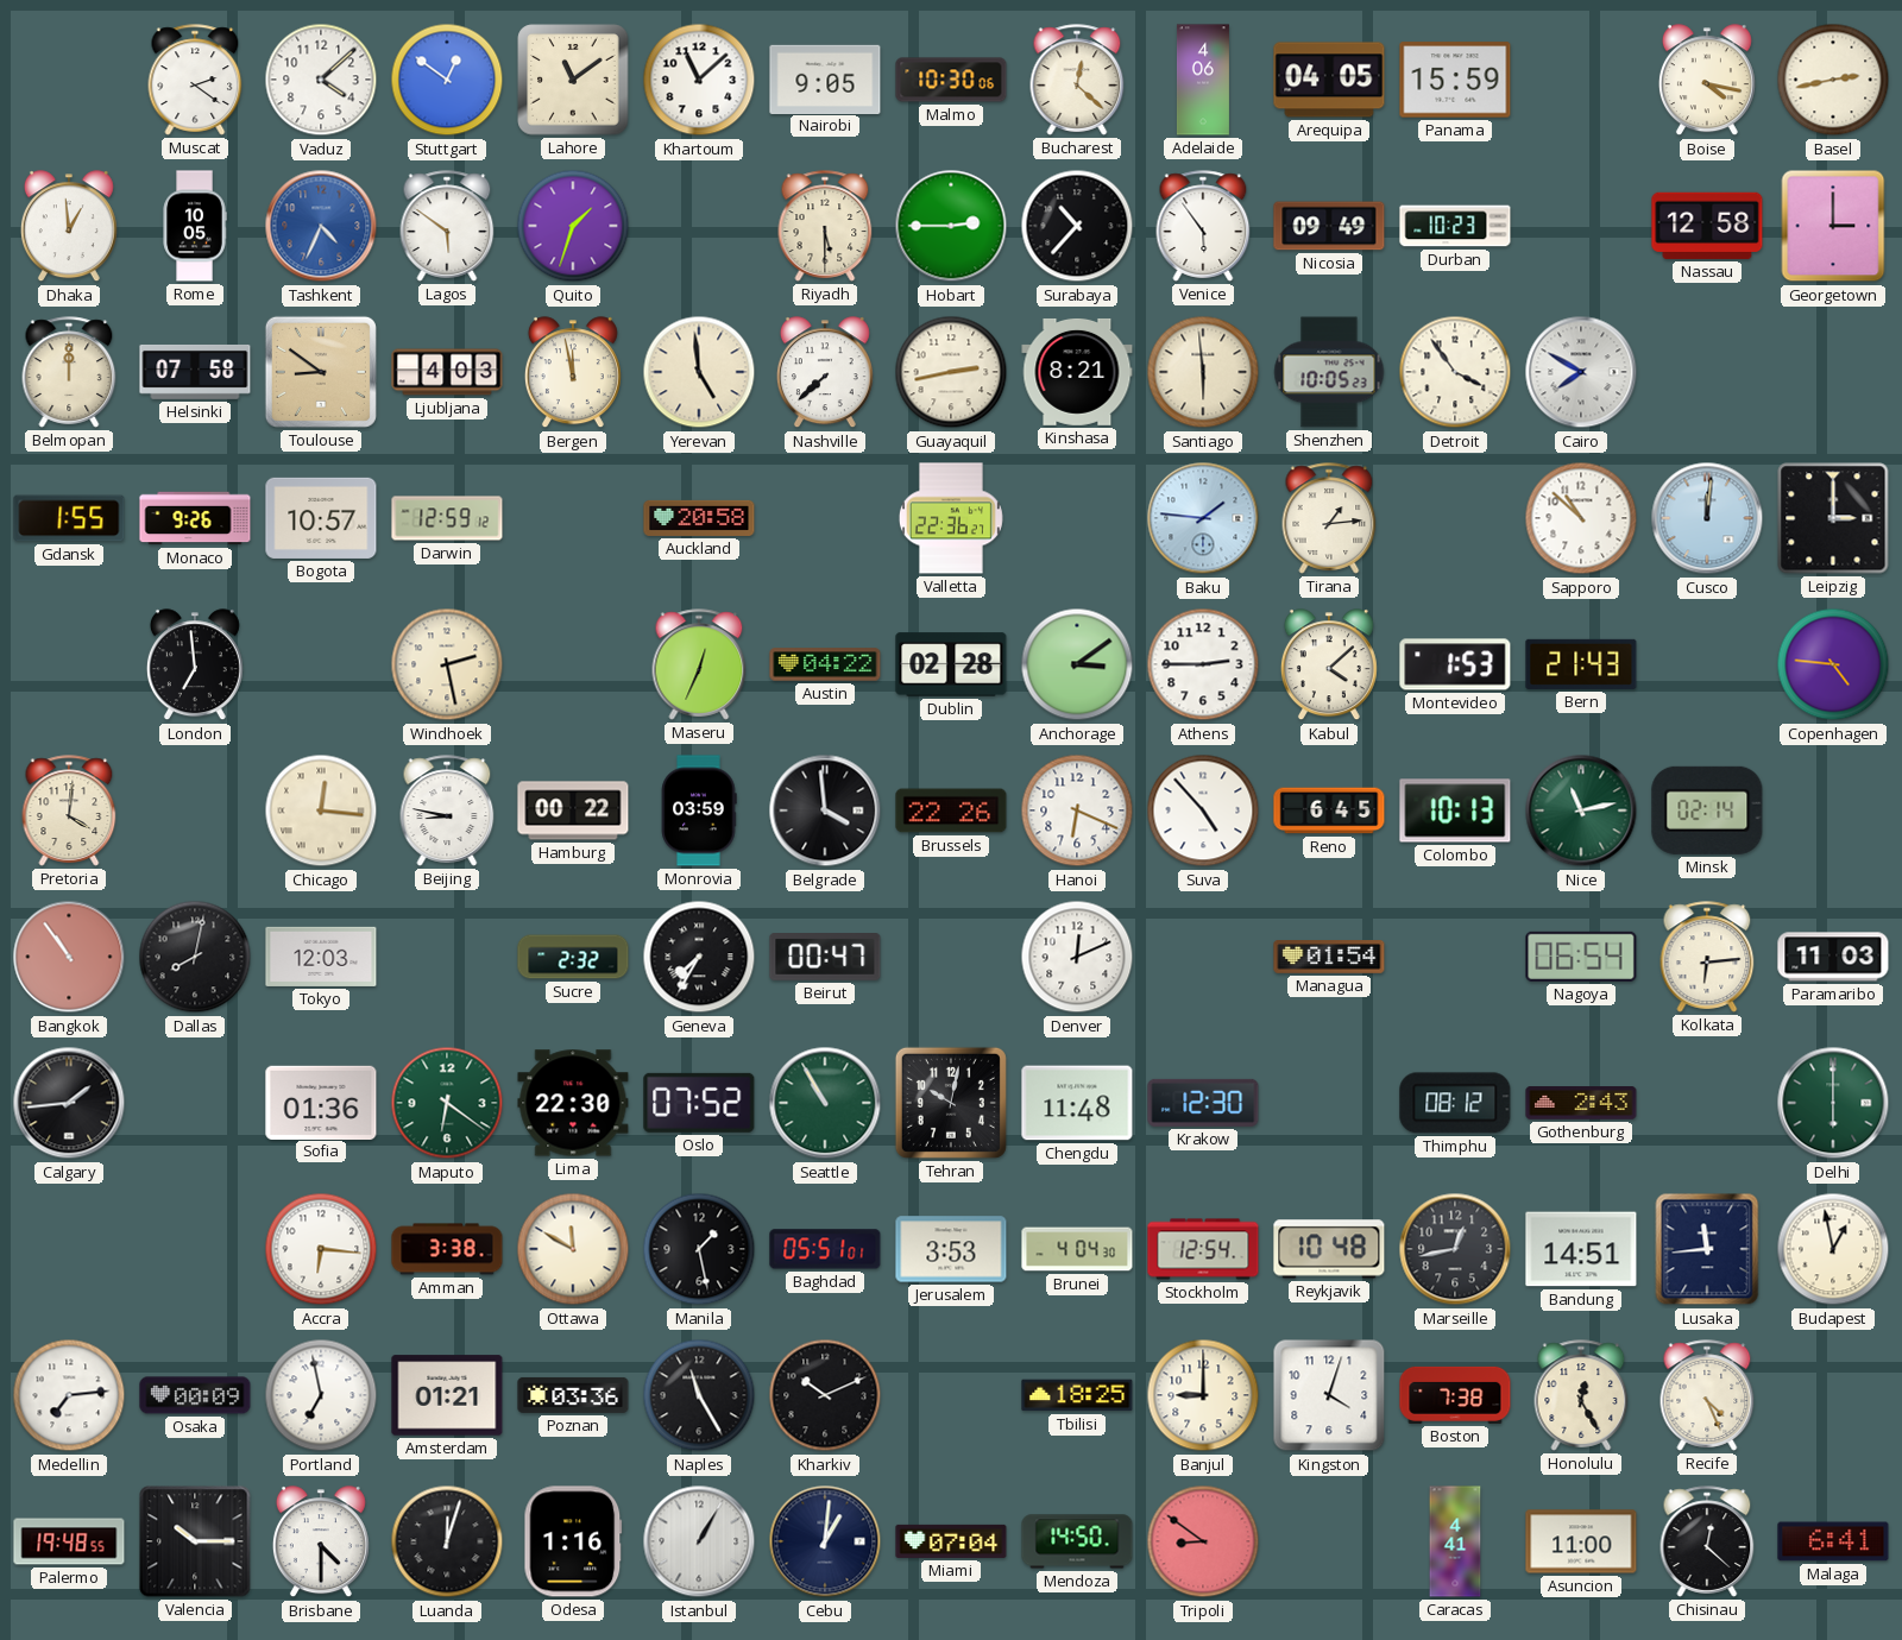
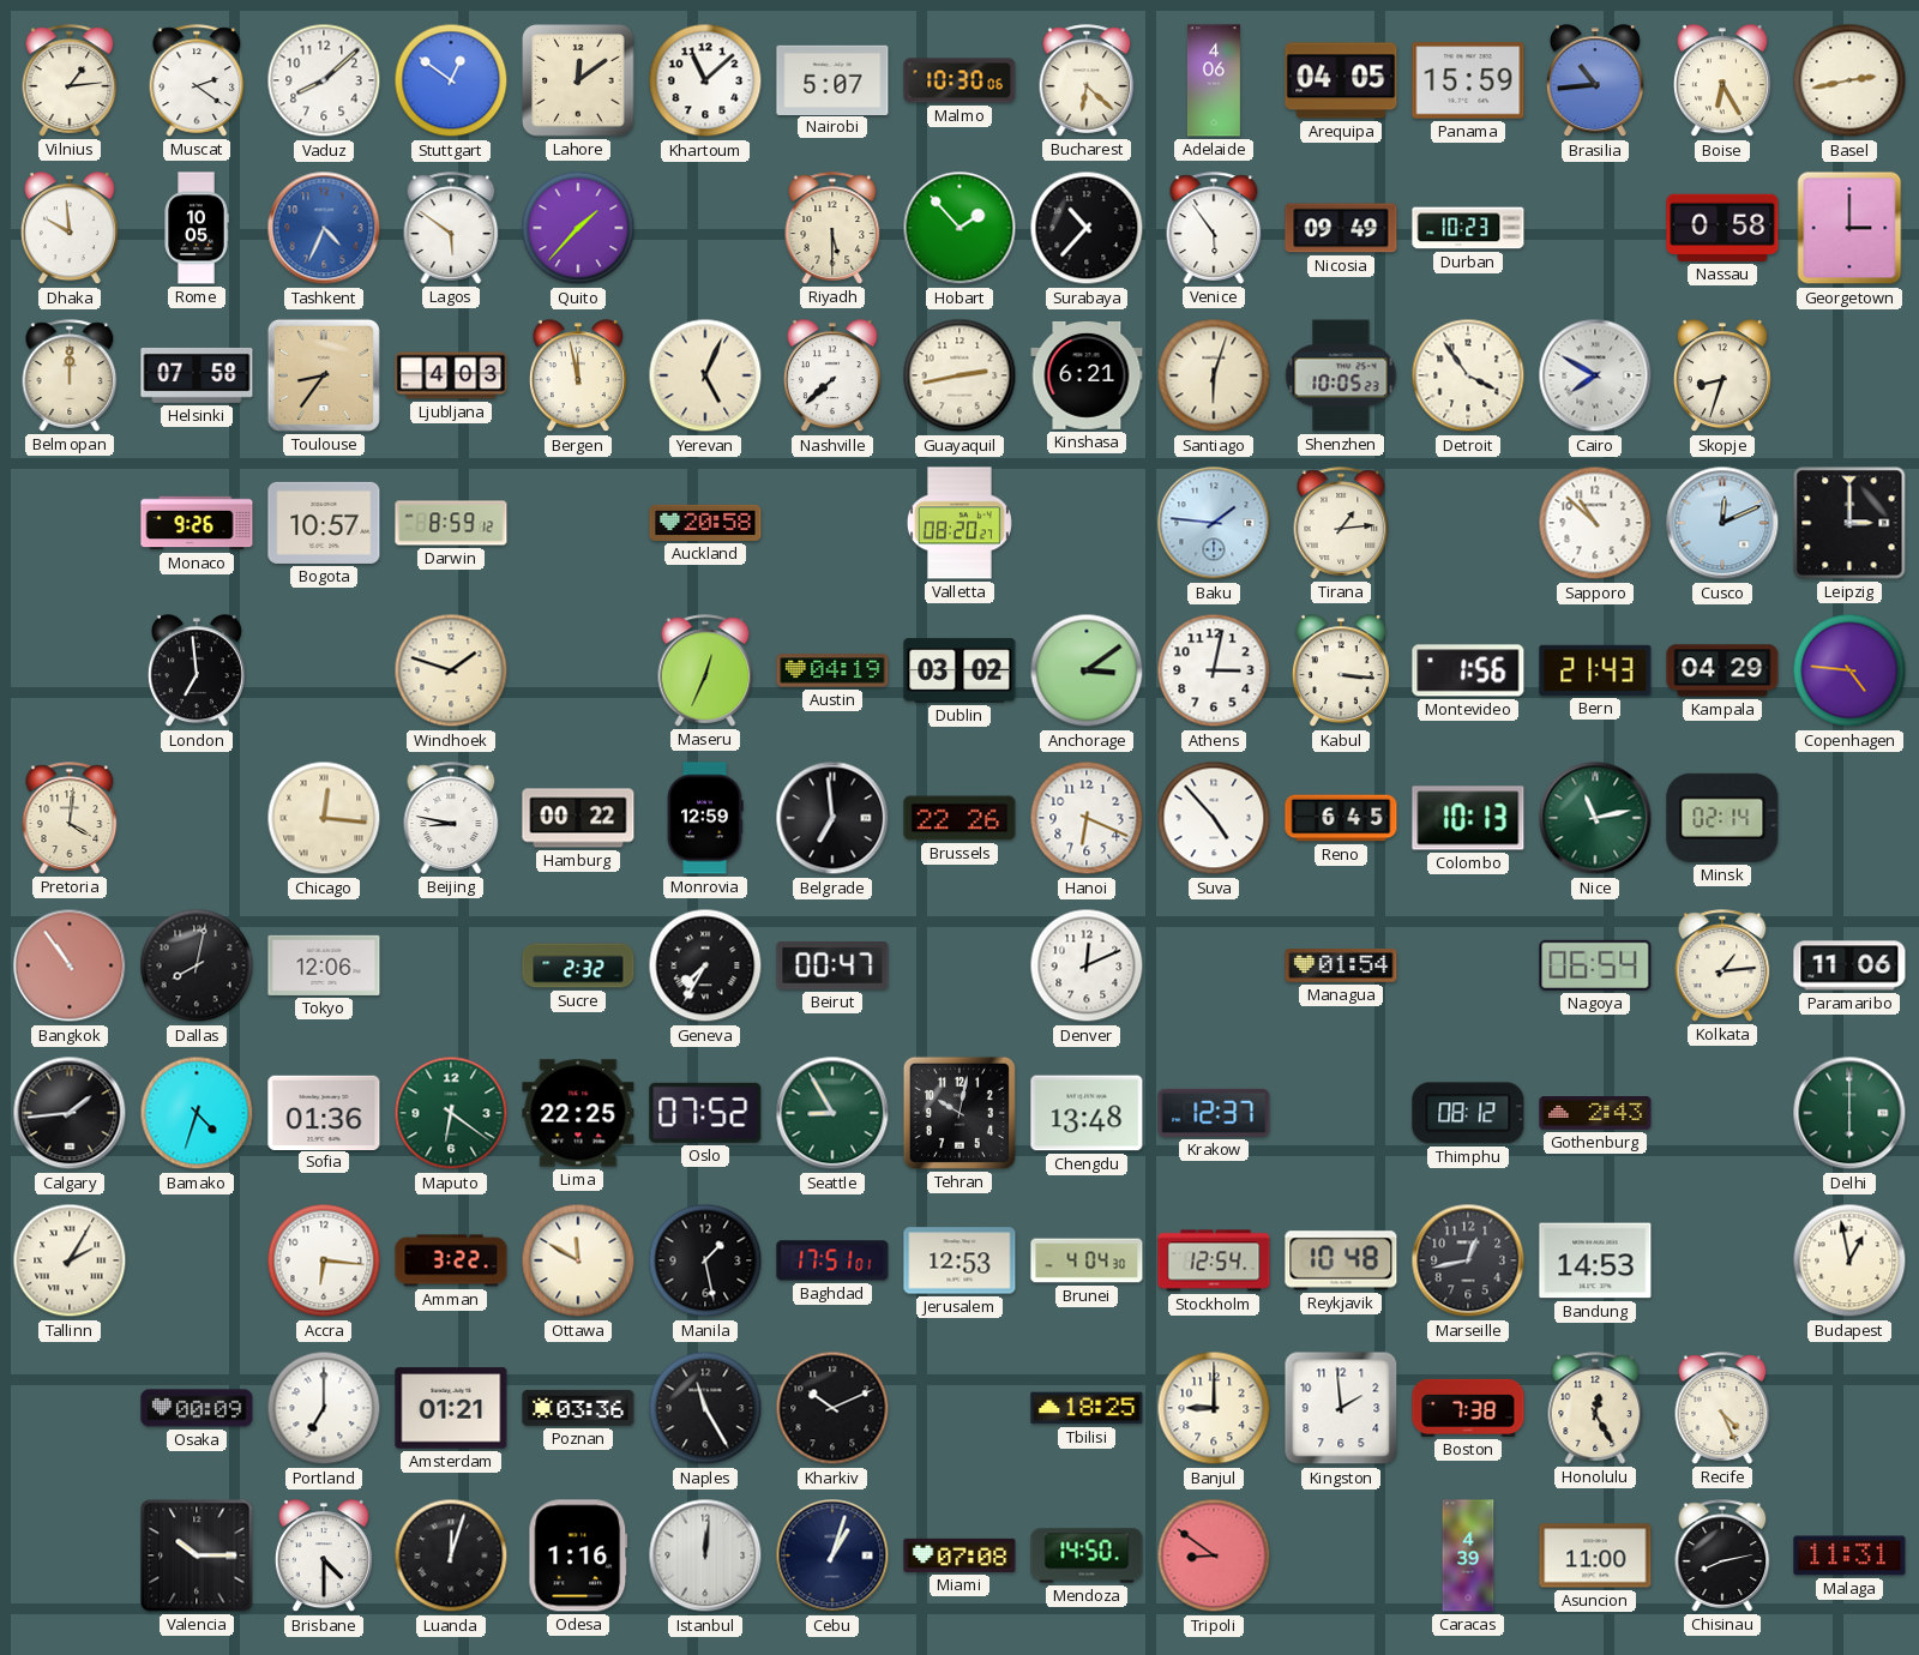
Vilnius: none -> 1:14
Vaduz: 4:08 -> 8:08
Lahore: 11:09 -> 12:09
Nairobi: 9:05 -> 5:07
Bucharest: 12:22 -> 6:22
Brasilia: none -> 10:44
Boise: 4:17 -> 6:25
Dhaka: 12:59 -> 9:59
Quito: 1:33 -> 1:37
Hobart: 2:45 -> 1:53
Nassau: 12:58 -> 0:58
Toulouse: 8:51 -> 8:36
Yerevan: 4:59 -> 5:04
Kinshasa: 8:21 -> 6:21
Santiago: 5:59 -> 6:03
Skopje: none -> 8:33
Gdansk: 1:55 -> none
Darwin: 12:59 -> 8:59
Valletta: 22:36 -> 08:20
Cusco: 12:01 -> 12:11
Windhoek: 2:28 -> 1:48
Austin: 04:22 -> 04:19
Dublin: 02:28 -> 03:02
Athens: 2:45 -> 3:02
Kabul: 4:08 -> 3:16
Montevideo: 1:53 -> 1:56
Kampala: none -> 04:29
Monrovia: 03:59 -> 12:59
Belgrade: 3:59 -> 6:59
Tokyo: 12:03 -> 12:06
Kolkata: 6:14 -> 1:14
Paramaribo: 11:03 -> 11:06
Bamako: none -> 4:33
Lima: 22:30 -> 22:25
Seattle: 10:55 -> 8:55
Chengdu: 11:48 -> 13:48
Krakow: 12:30 -> 12:37
Tallinn: none -> 2:05
Amman: 3:38 -> 3:22
Baghdad: 05:51 -> 17:51
Jerusalem: 3:53 -> 12:53
Bandung: 14:51 -> 14:53
Lusaka: 11:44 -> none
Medellin: 7:14 -> none
Portland: 6:58 -> 7:00
Kingston: 4:03 -> 1:59
Palermo: 19:48 -> none
Istanbul: 1:05 -> 12:01
Cebu: 1:01 -> 1:03
Miami: 07:04 -> 07:08
Caracas: 4:41 -> 4:39
Chisinau: 12:22 -> 8:13
Malaga: 6:41 -> 11:31
